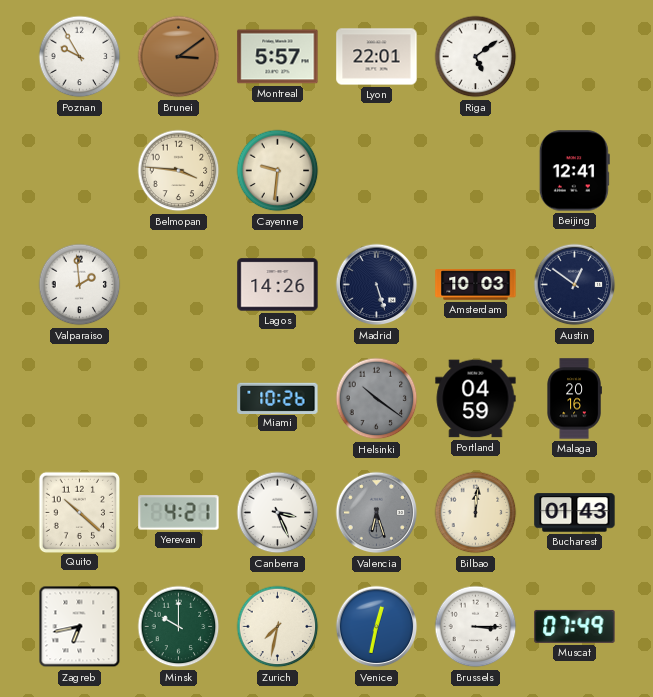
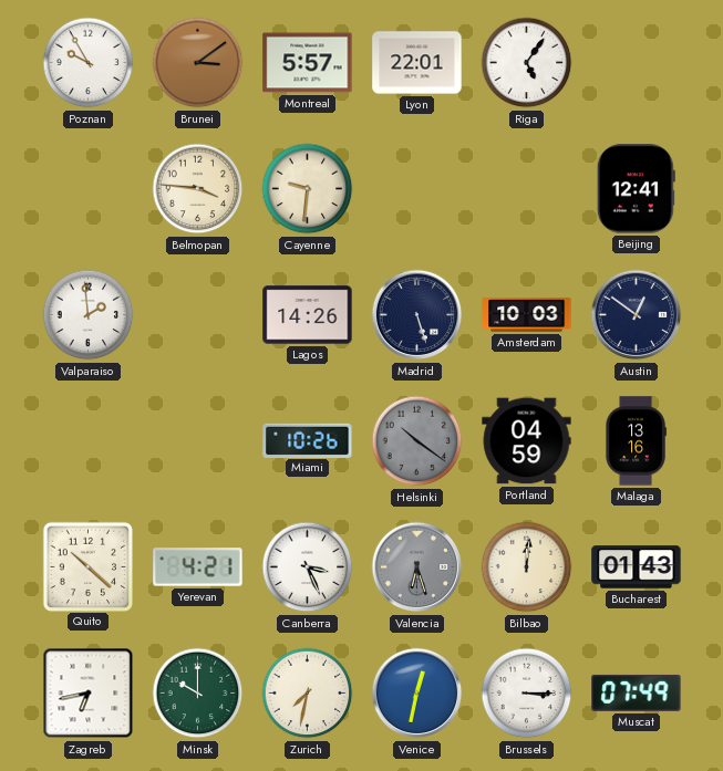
Riga: 5:09 -> 5:06
Malaga: 20:16 -> 13:16
